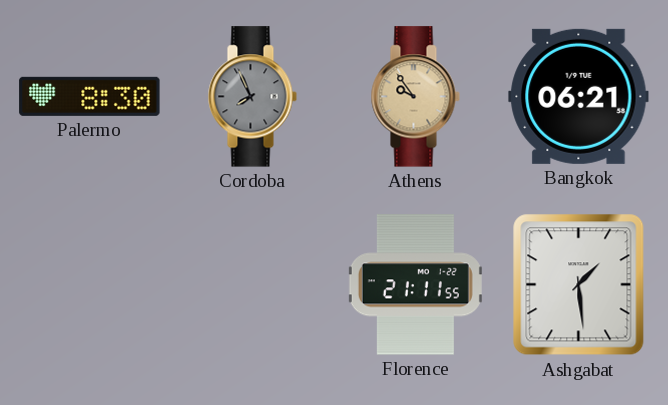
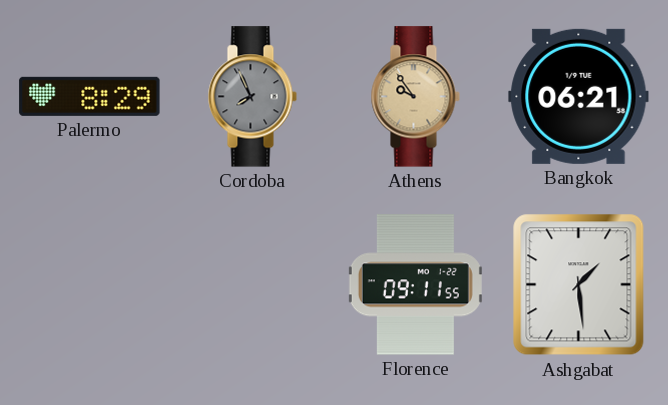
Palermo: 8:30 -> 8:29
Florence: 21:11 -> 09:11
